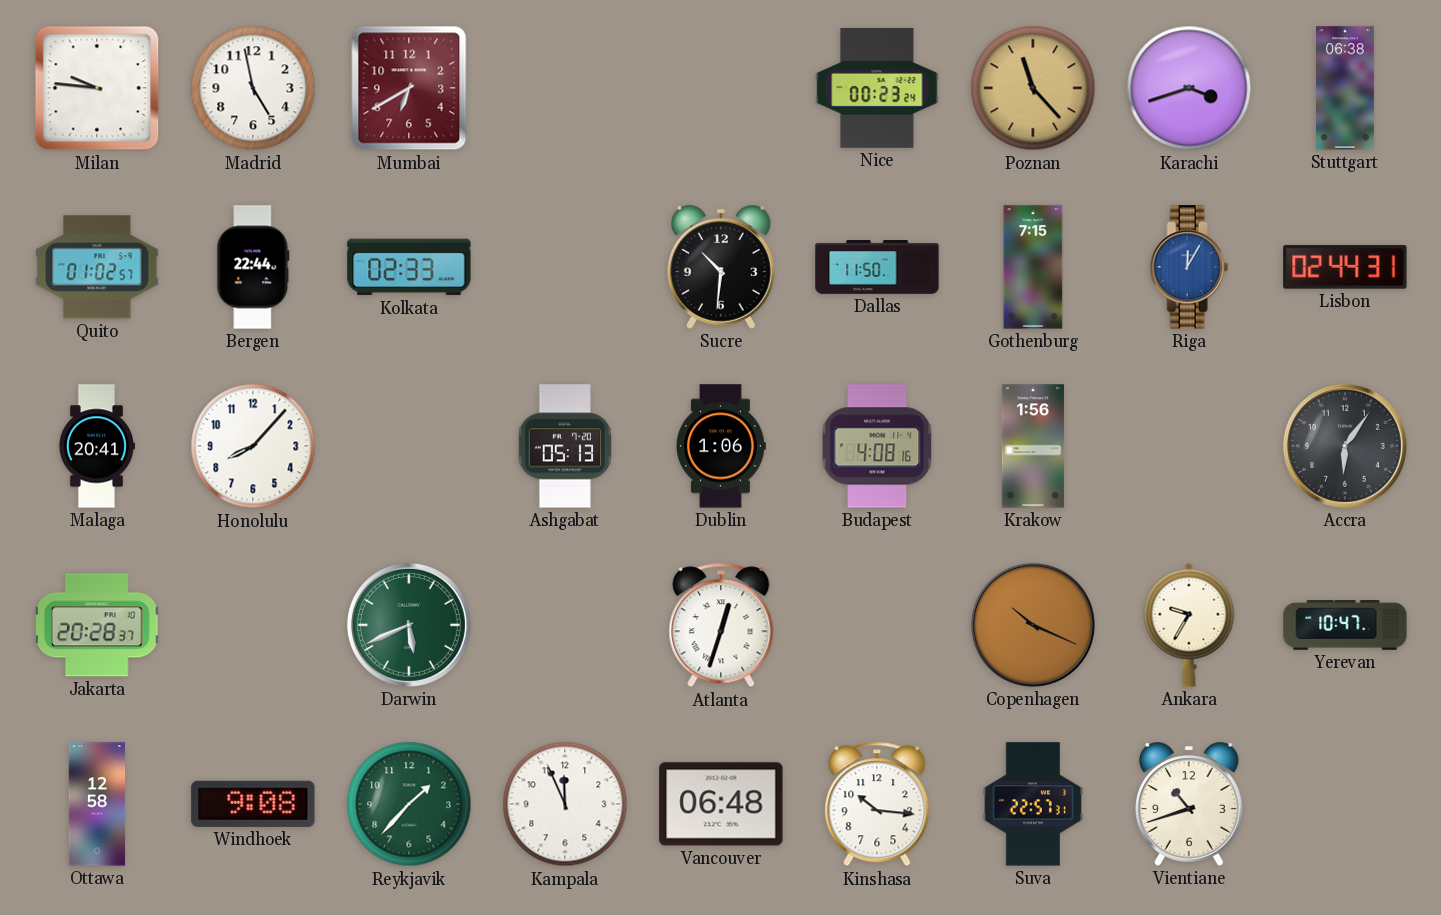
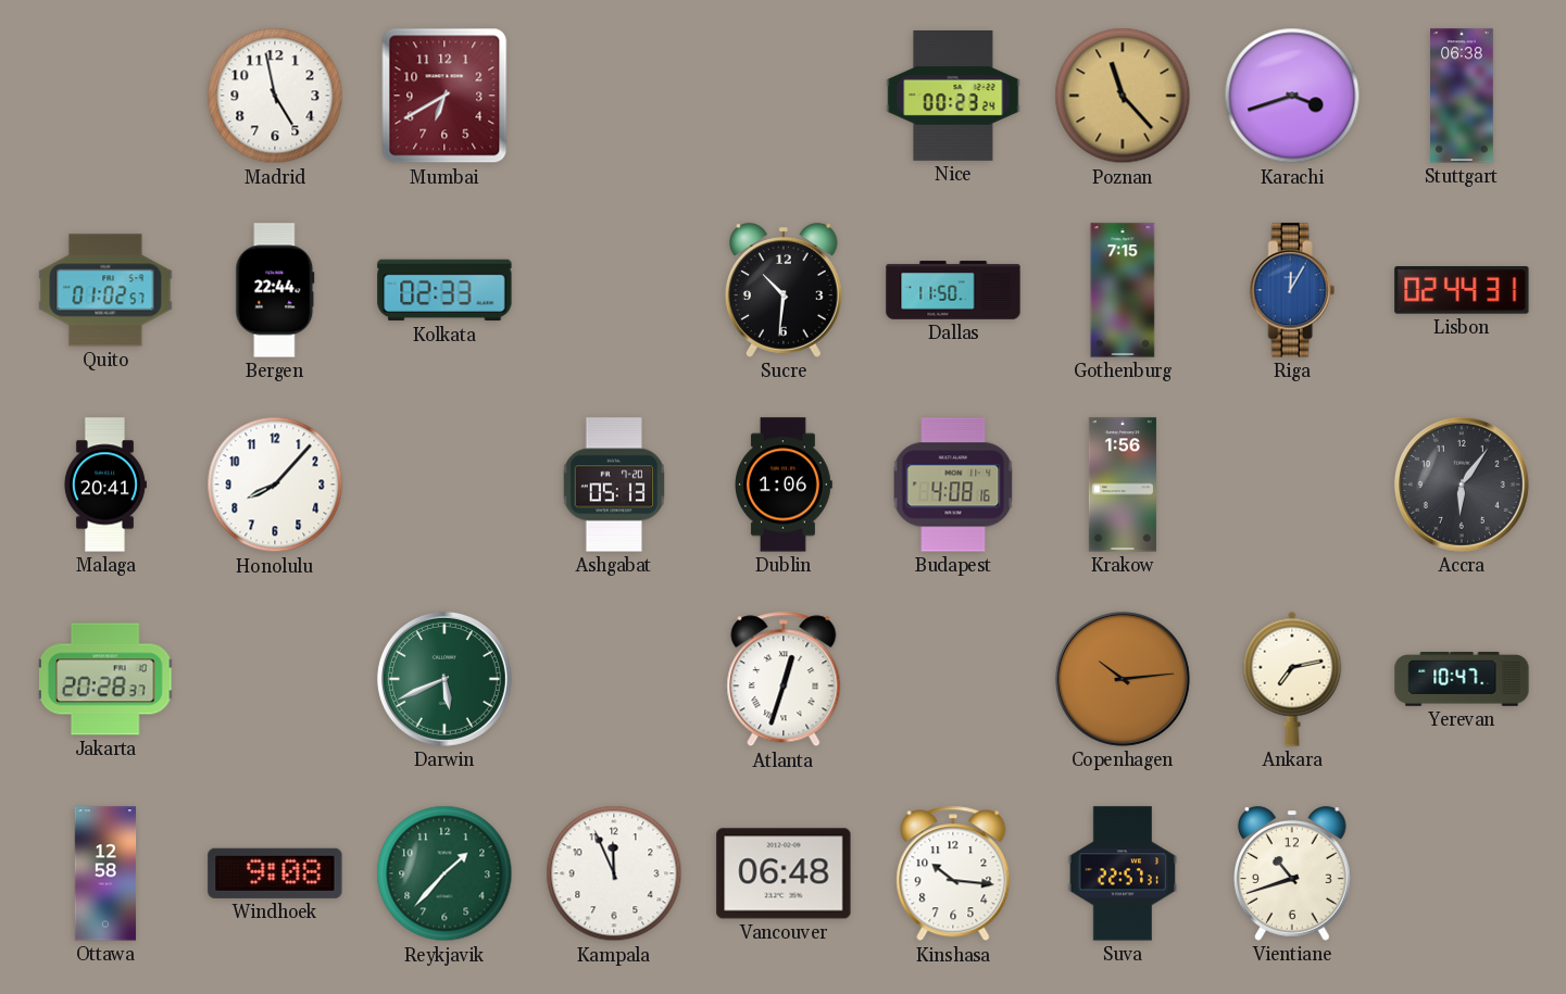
Milan: 9:46 -> none
Copenhagen: 10:19 -> 10:14
Ankara: 9:35 -> 7:13
